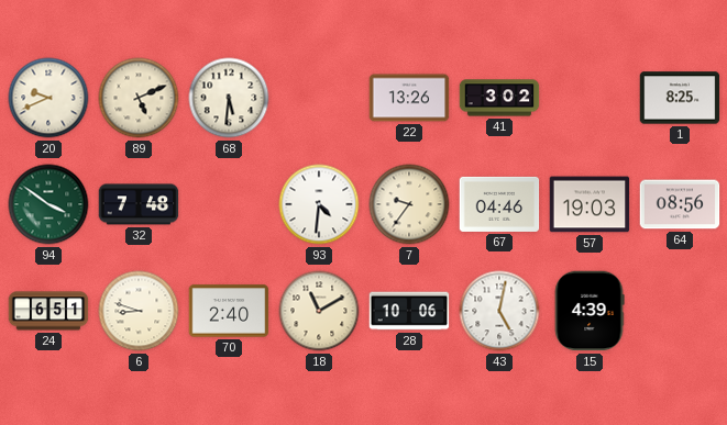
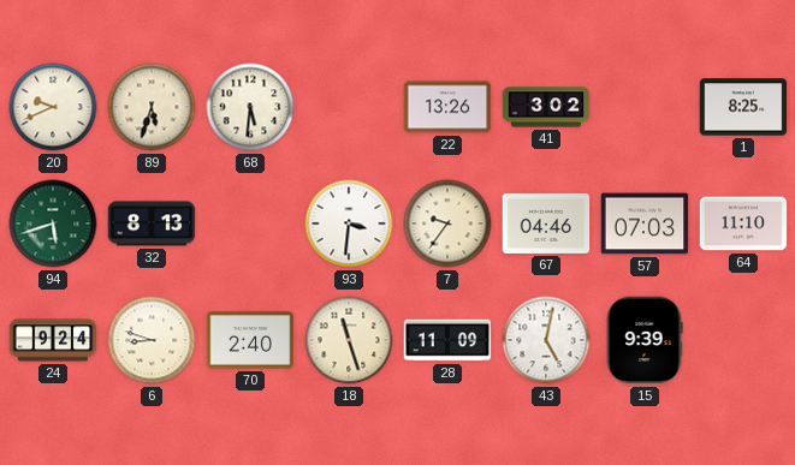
89: 5:11 -> 5:33
94: 3:51 -> 5:42
32: 7:48 -> 8:13
93: 4:31 -> 3:31
57: 19:03 -> 07:03
64: 08:56 -> 11:10
24: 6:51 -> 9:24
18: 11:10 -> 11:27
28: 10:06 -> 11:09
15: 4:39 -> 9:39
